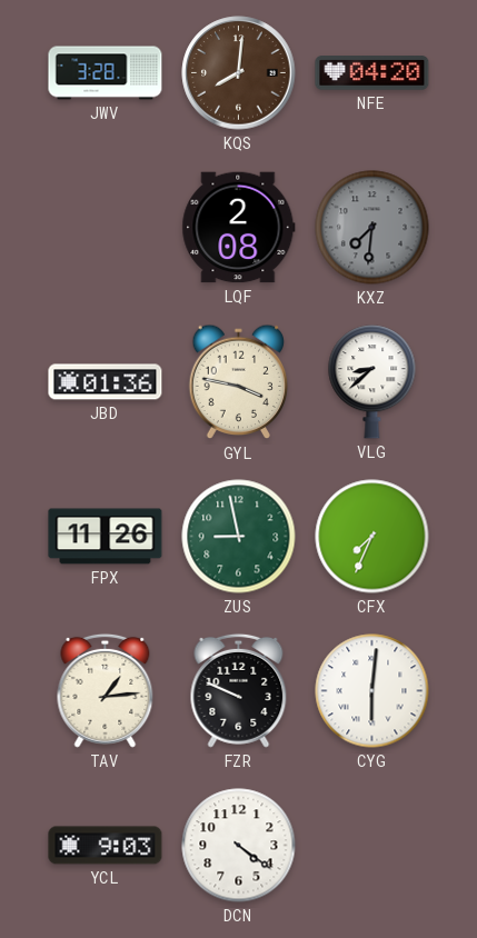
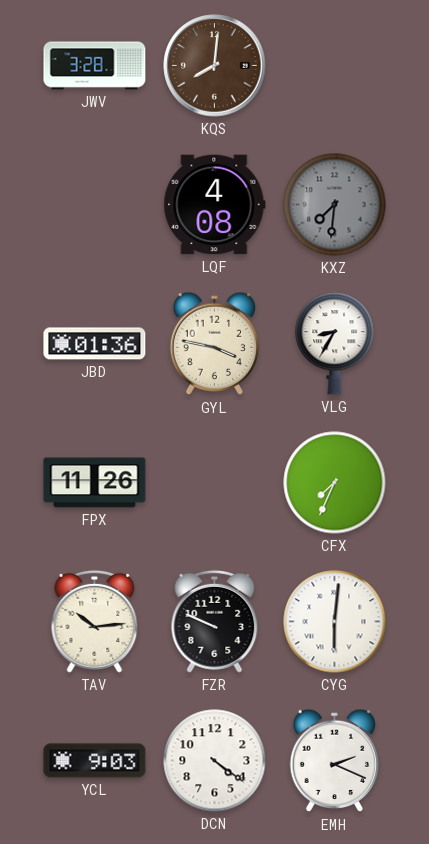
NFE: 04:20 -> none
LQF: 2:08 -> 4:08
VLG: 8:38 -> 8:35
ZUS: 8:58 -> none
TAV: 1:14 -> 10:14
EMH: none -> 2:19
